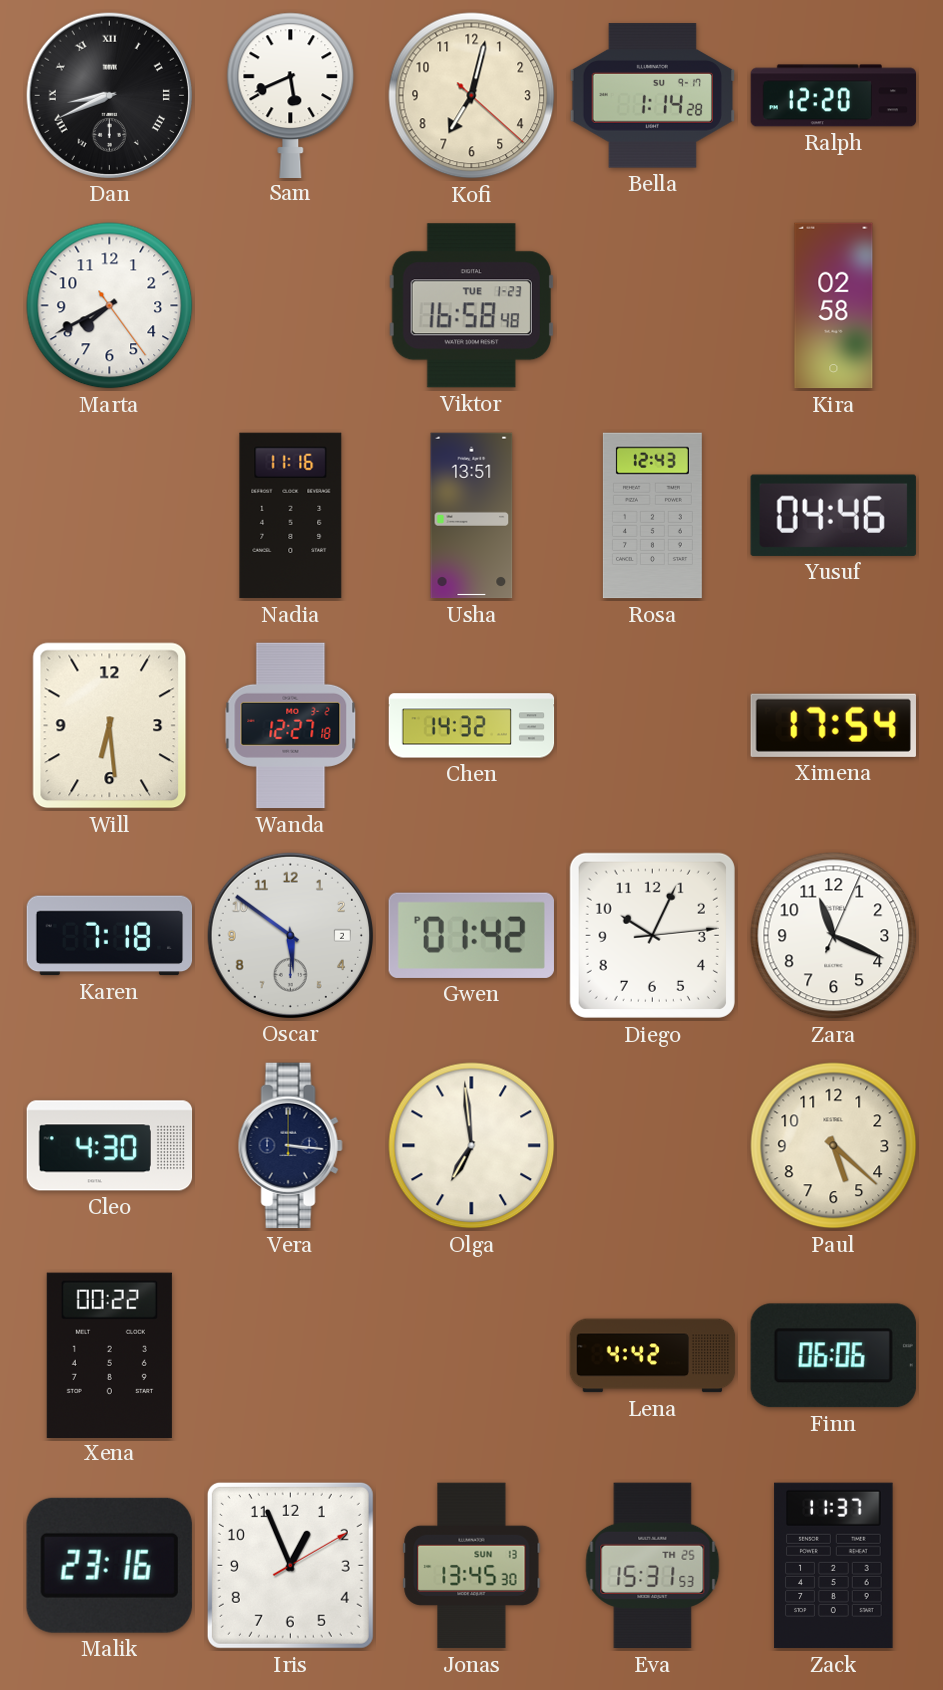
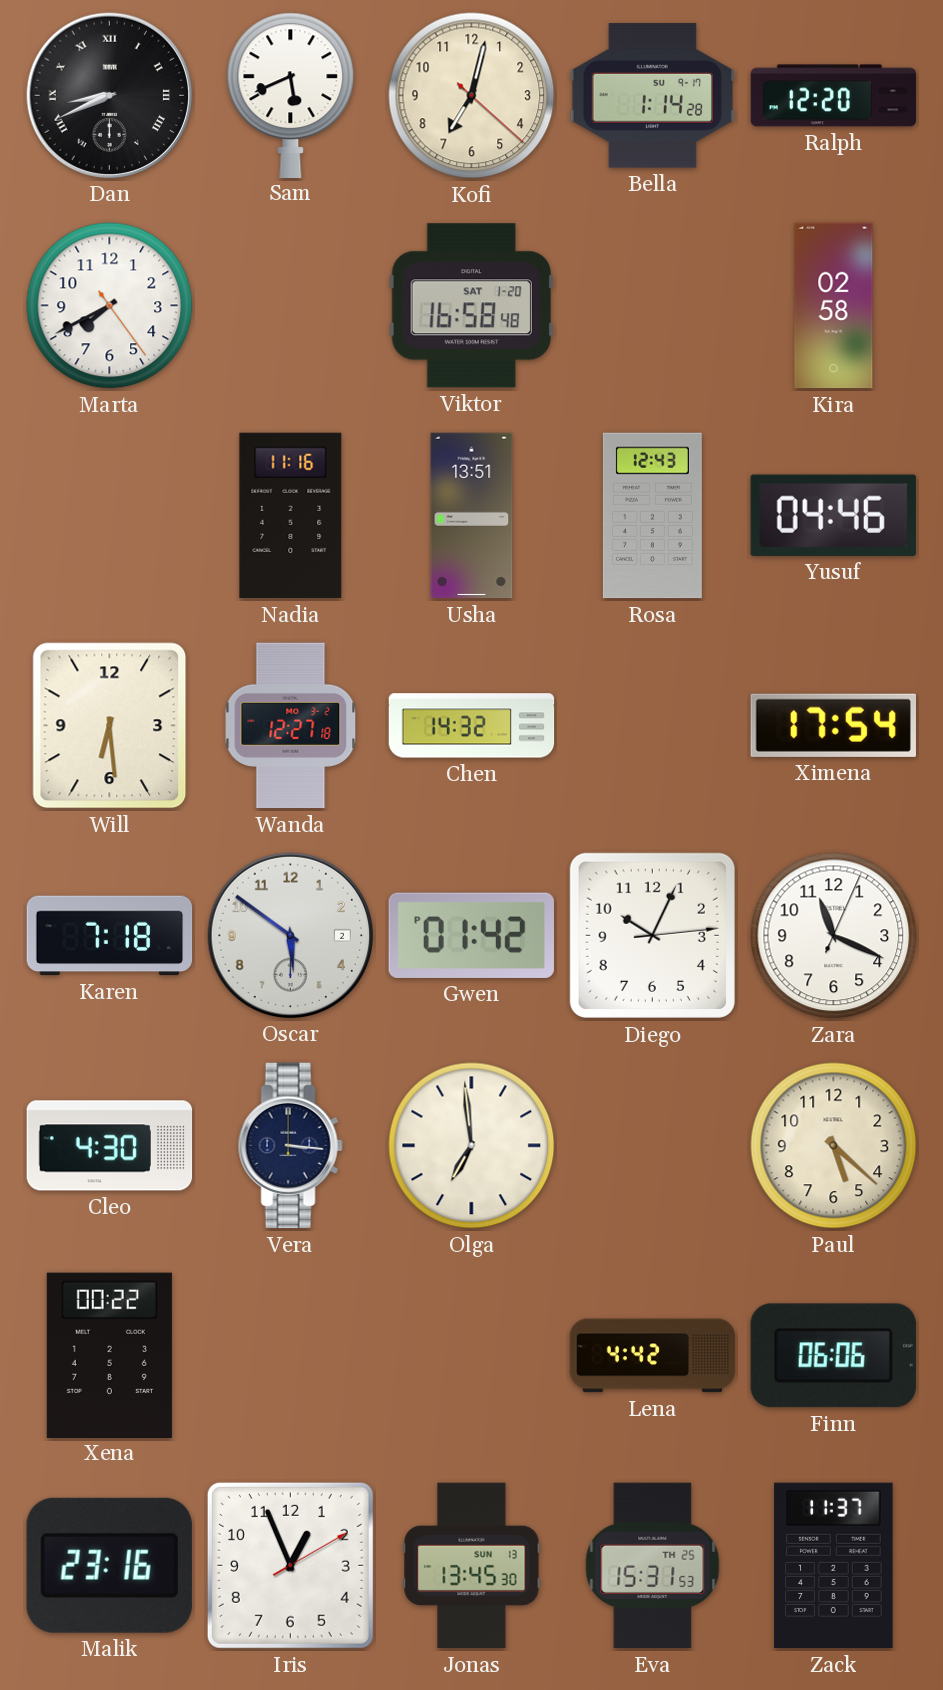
Viktor date: TUE 1-23 -> SAT 1-20
